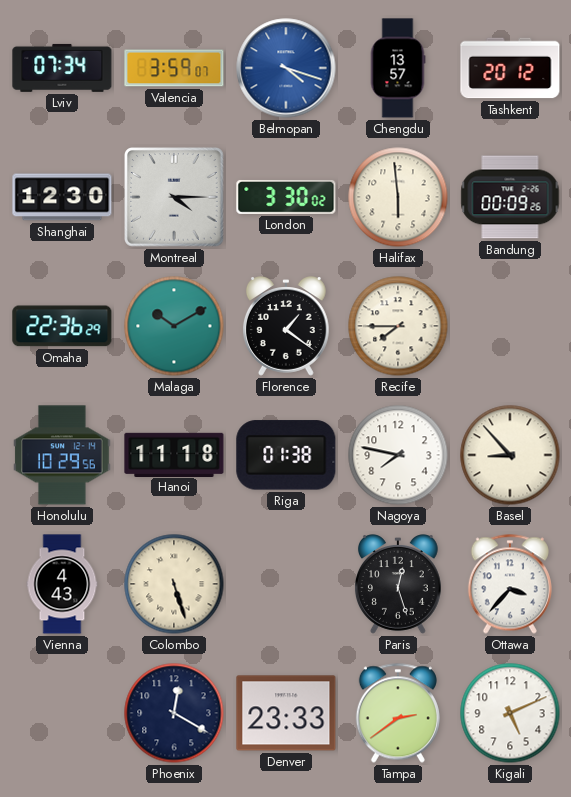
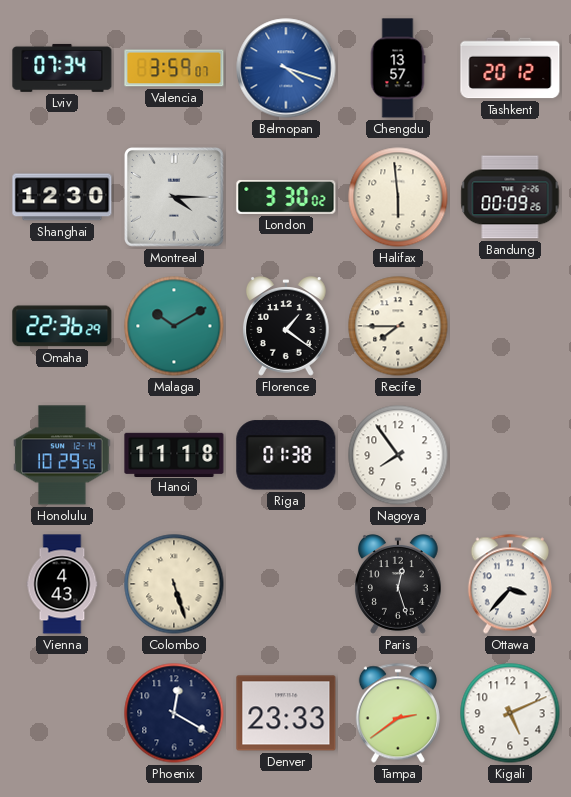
Nagoya: 7:47 -> 7:54
Basel: 8:53 -> none
